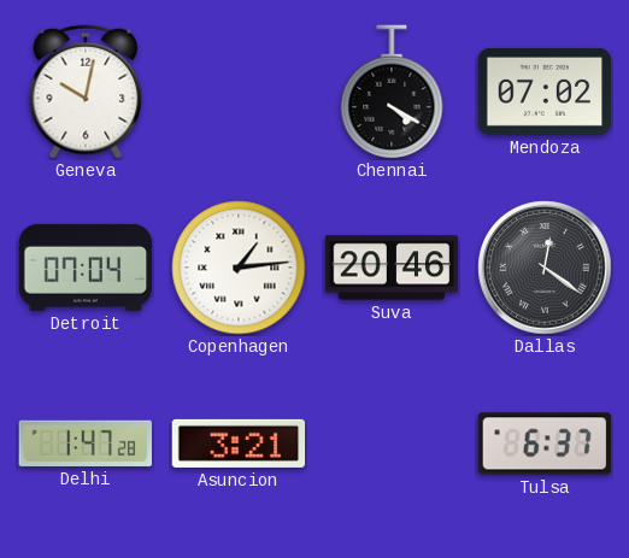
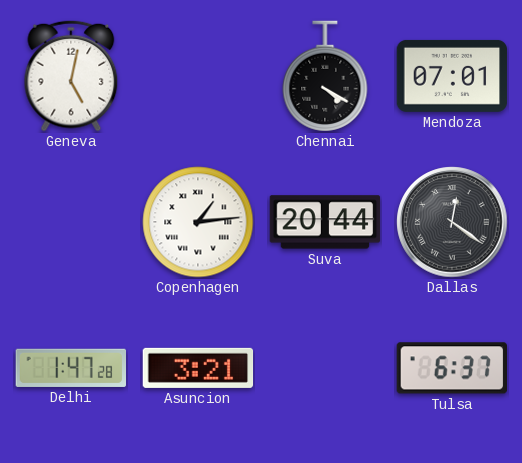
Geneva: 10:02 -> 5:02
Mendoza: 07:02 -> 07:01
Detroit: 07:04 -> none
Suva: 20:46 -> 20:44
